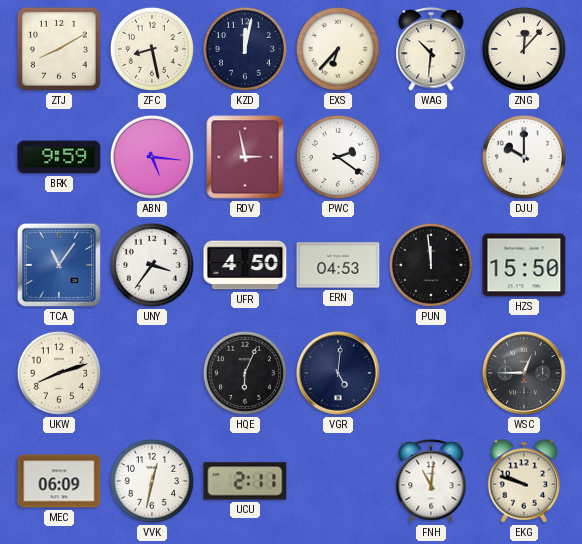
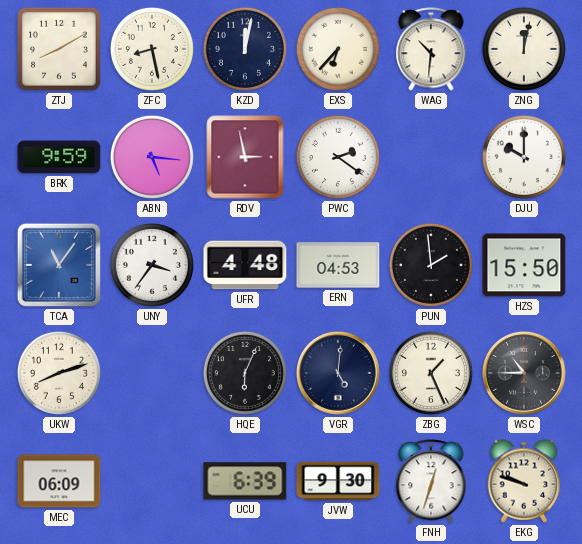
ZNG: 12:07 -> 12:02
UFR: 4:50 -> 4:48
PUN: 11:59 -> 1:59
ZBG: none -> 1:26
WSC: 12:45 -> 10:45
VVK: 12:32 -> none
UCU: 2:11 -> 6:39
JVW: none -> 9:30
FNH: 11:01 -> 12:33
